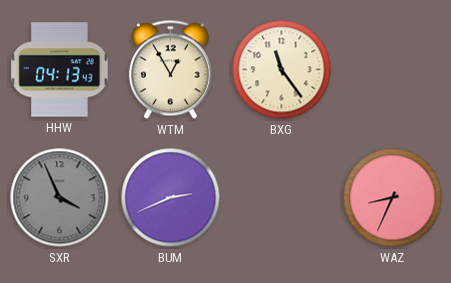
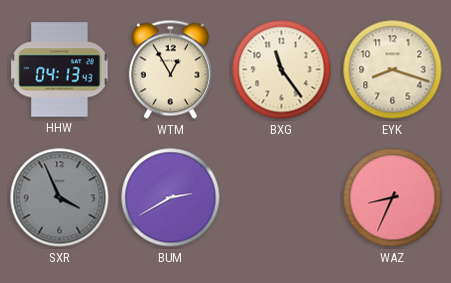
EYK: none -> 8:18
BUM: 2:41 -> 2:40
